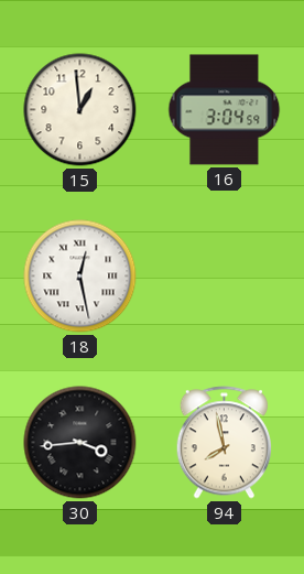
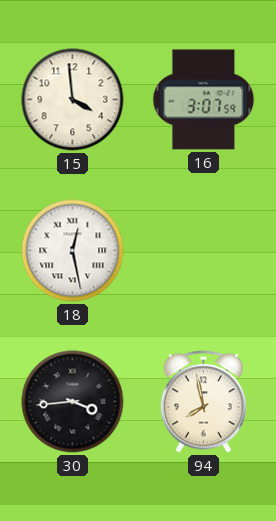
15: 12:59 -> 3:59
16: 3:04 -> 3:07
